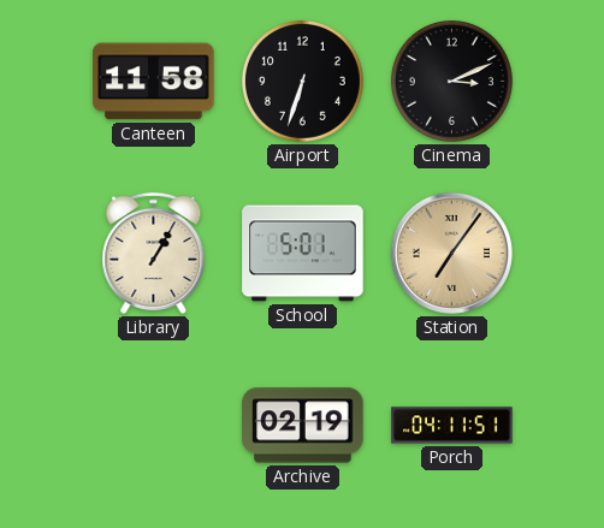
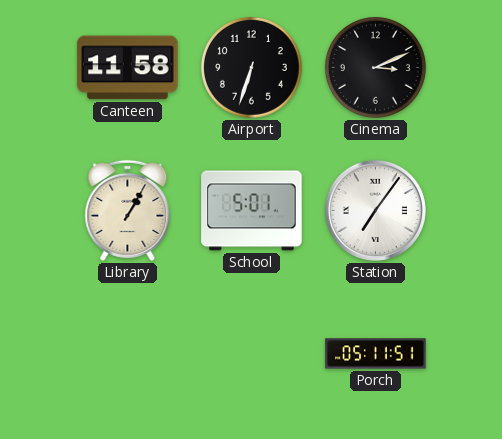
Station dial: champagne -> white
Archive: 02:19 -> none
Porch: 04:11 -> 05:11
